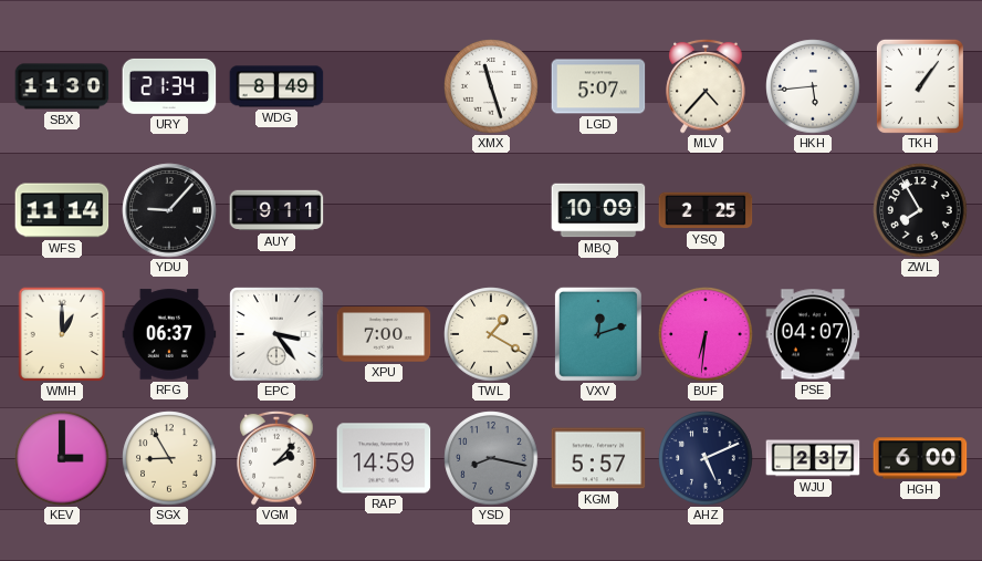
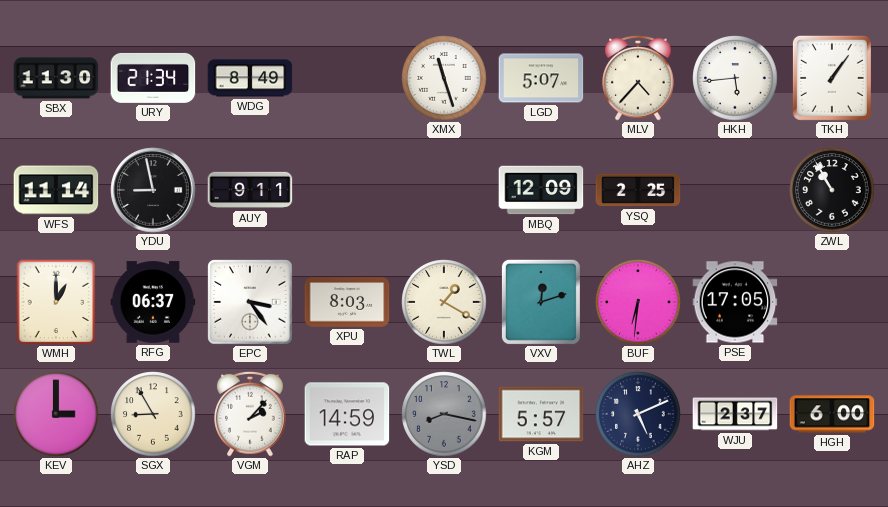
YDU: 9:07 -> 8:58
MBQ: 10:09 -> 12:09
ZWL: 7:55 -> 10:55
XPU: 7:00 -> 8:03
PSE: 04:07 -> 17:05
